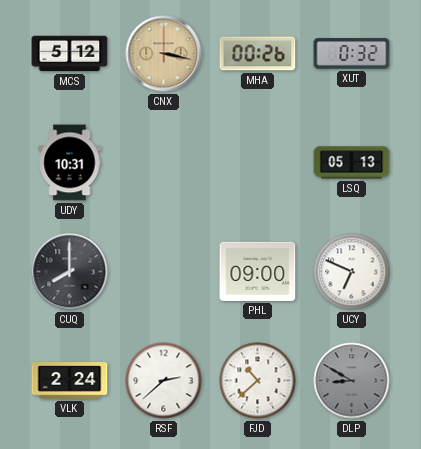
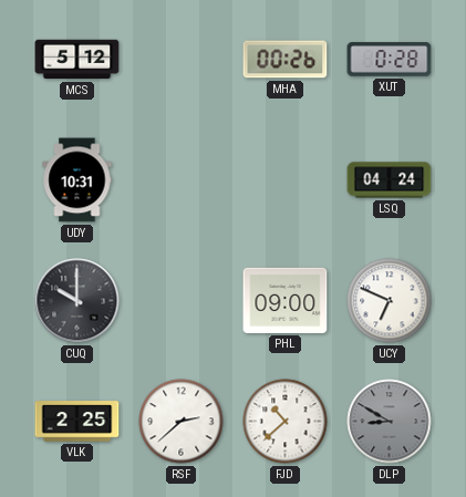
CNX: 3:17 -> none
XUT: 0:32 -> 0:28
LSQ: 05:13 -> 04:24
CUQ: 8:00 -> 10:00
VLK: 2:24 -> 2:25
